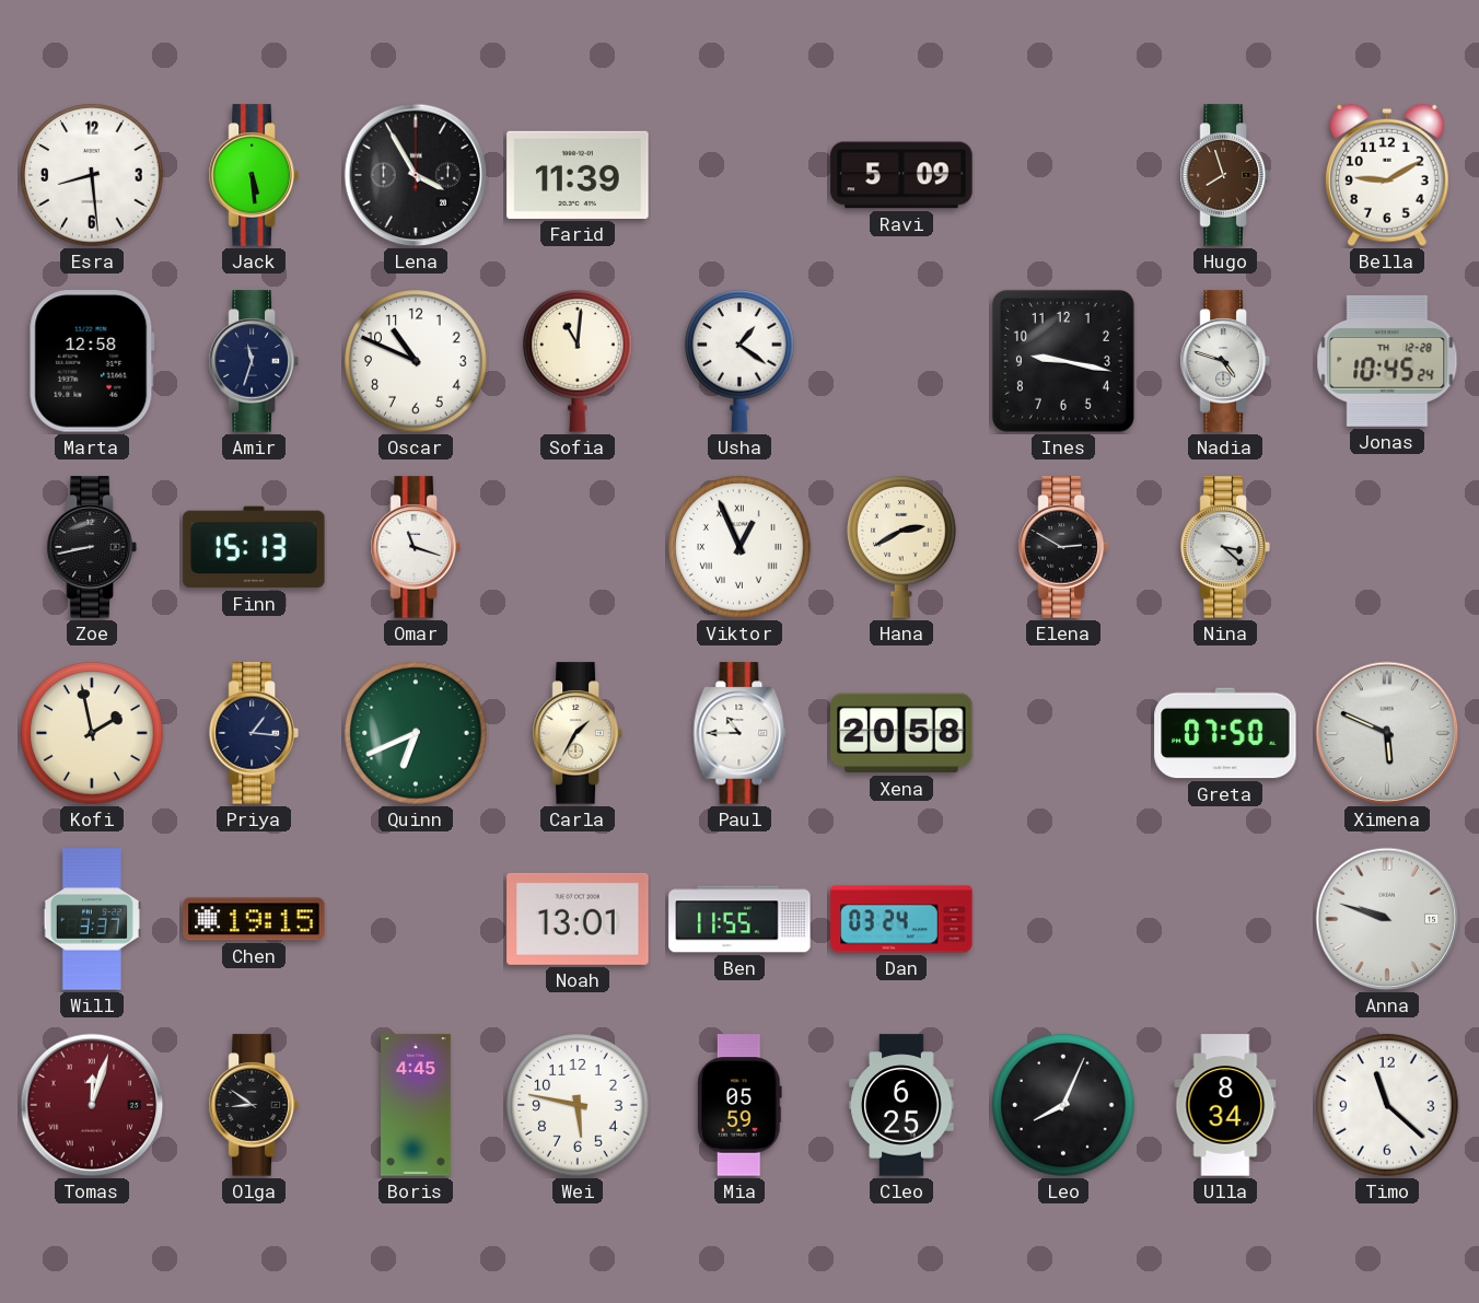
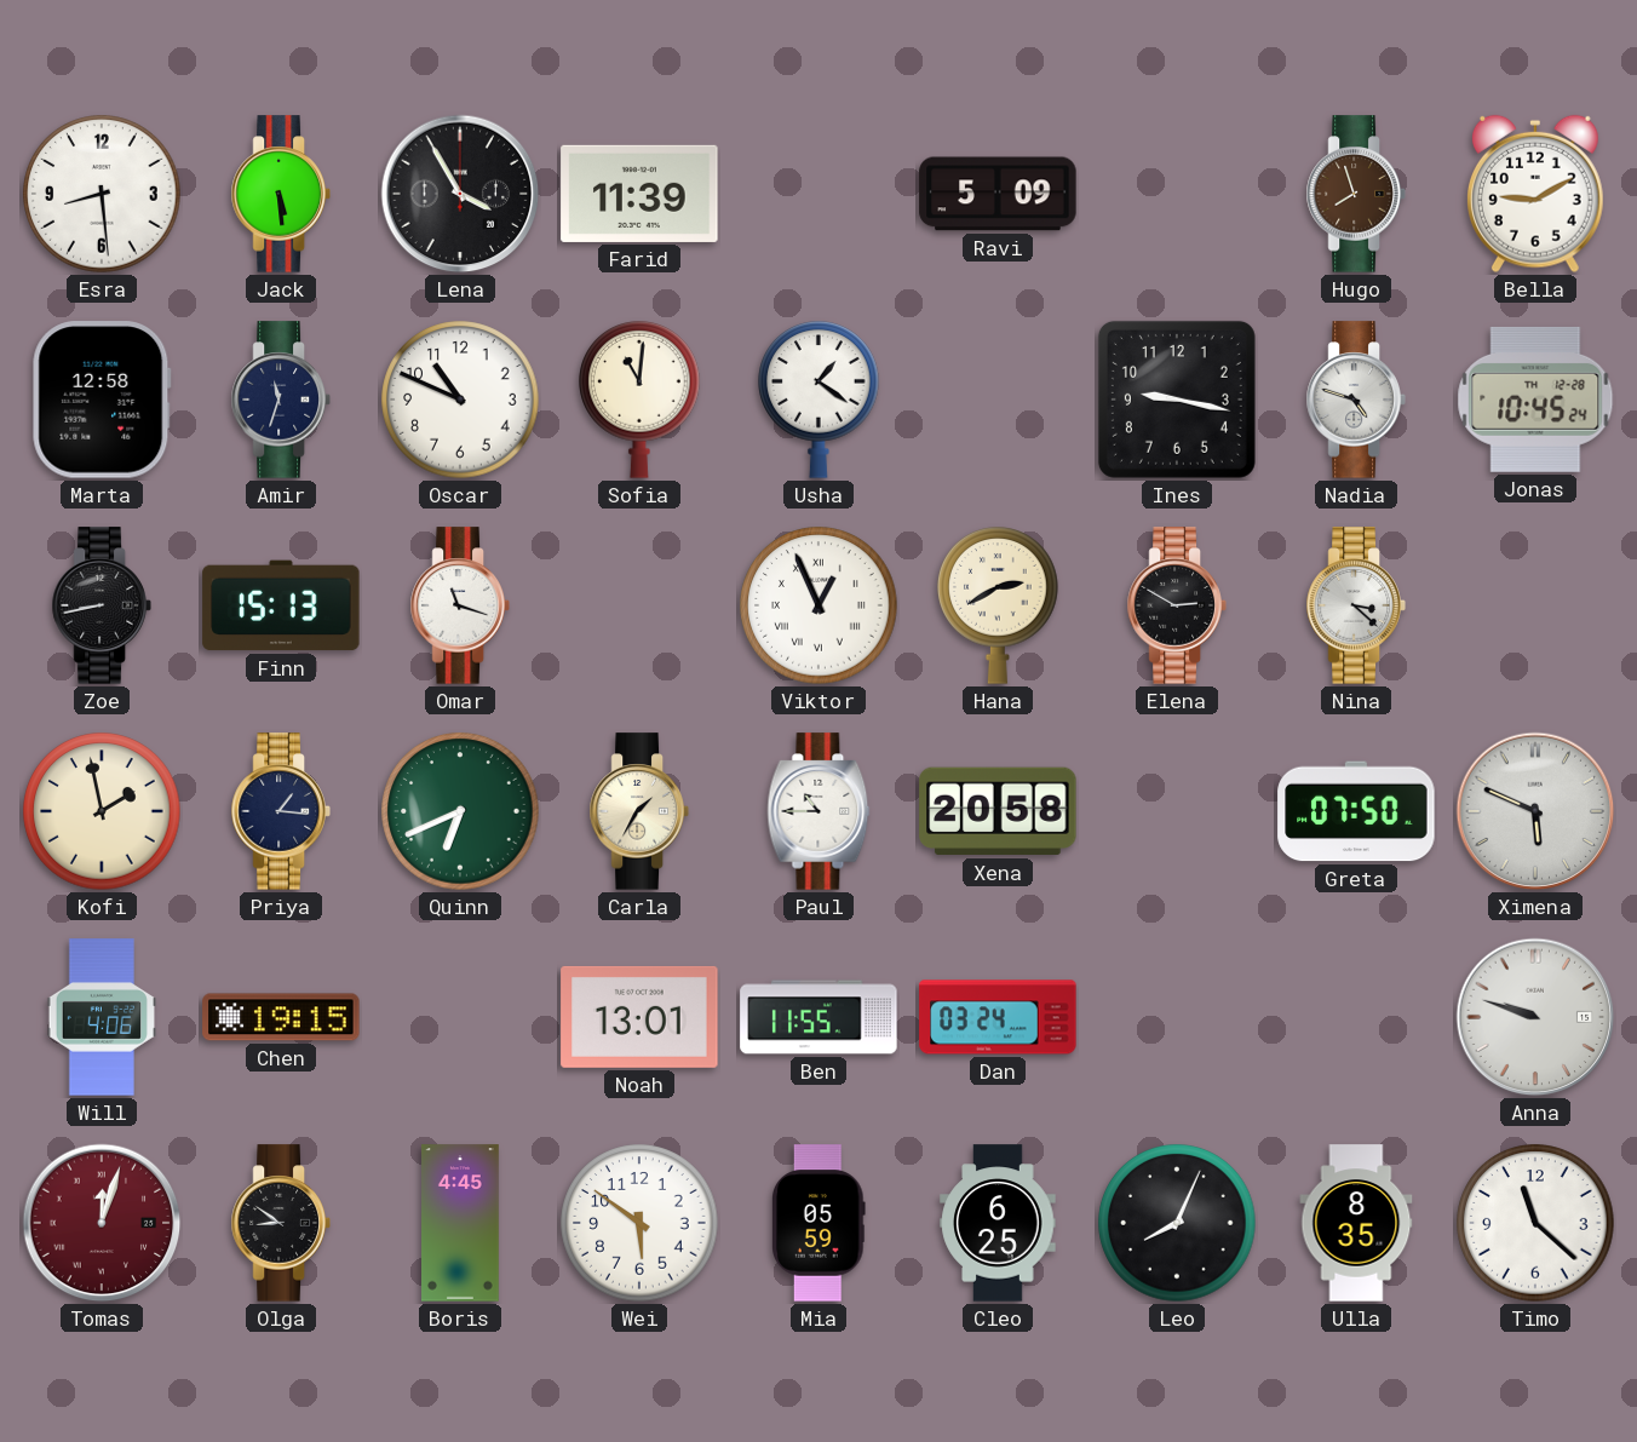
Will: 3:37 -> 4:06
Wei: 5:47 -> 5:51
Ulla: 8:34 -> 8:35
